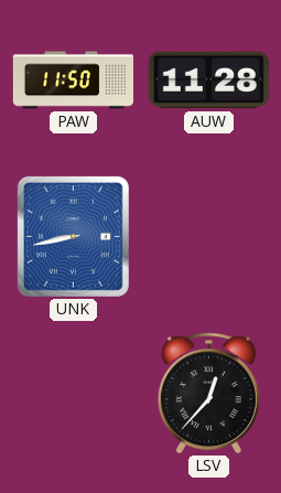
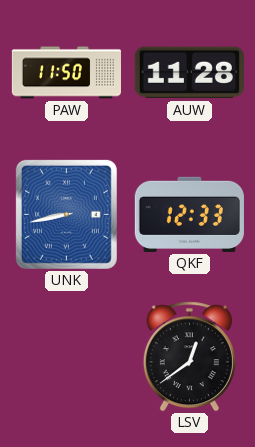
QKF: none -> 12:33
LSV: 12:37 -> 12:39
